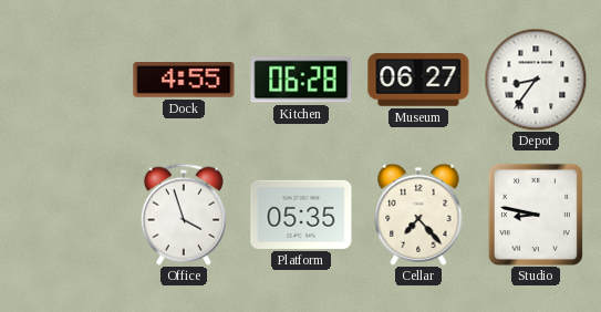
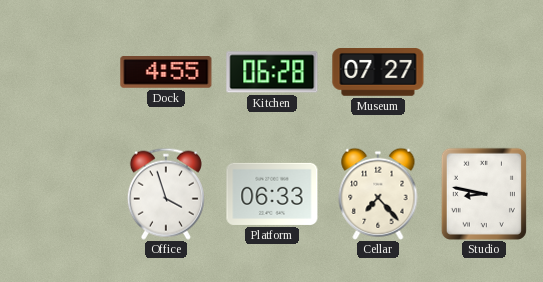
Museum: 06:27 -> 07:27
Depot: 8:36 -> none
Platform: 05:35 -> 06:33
